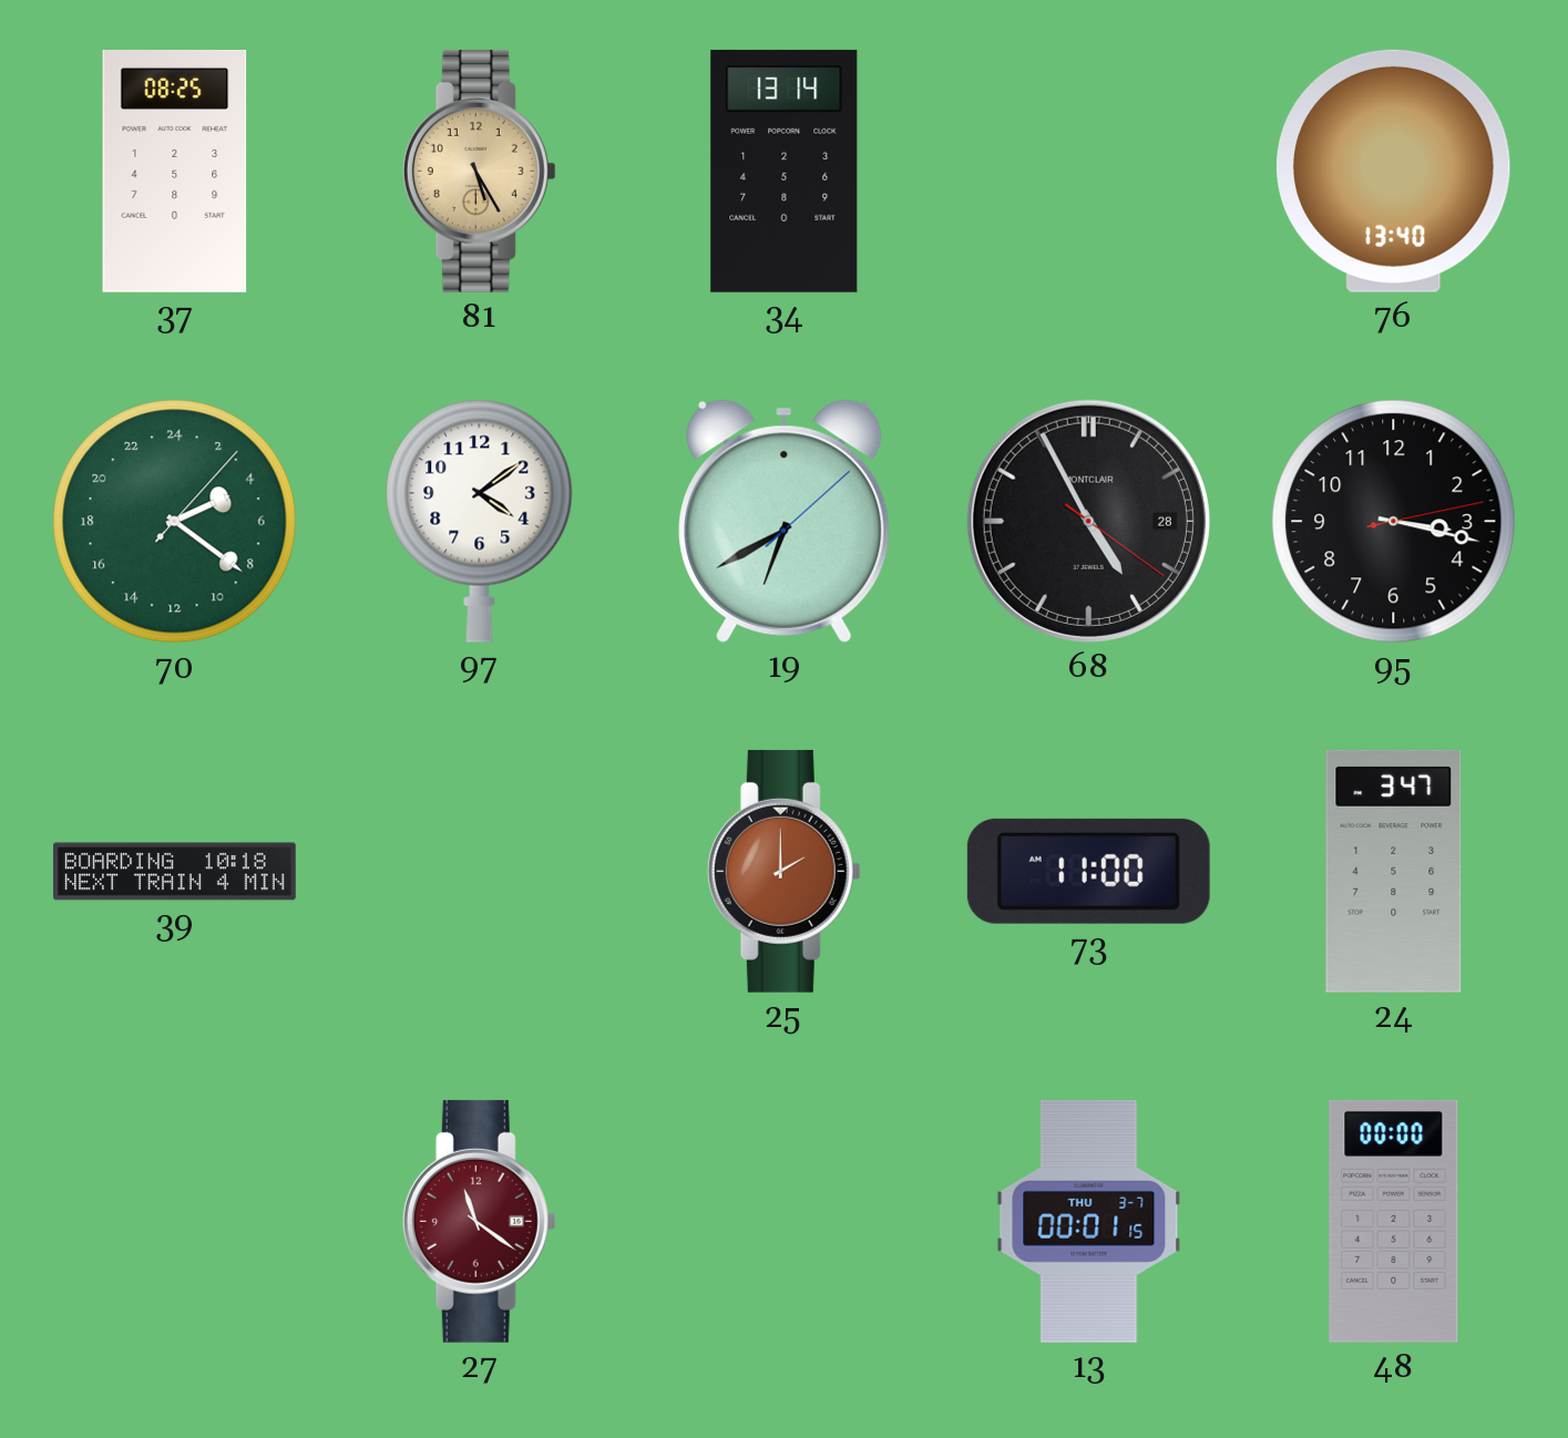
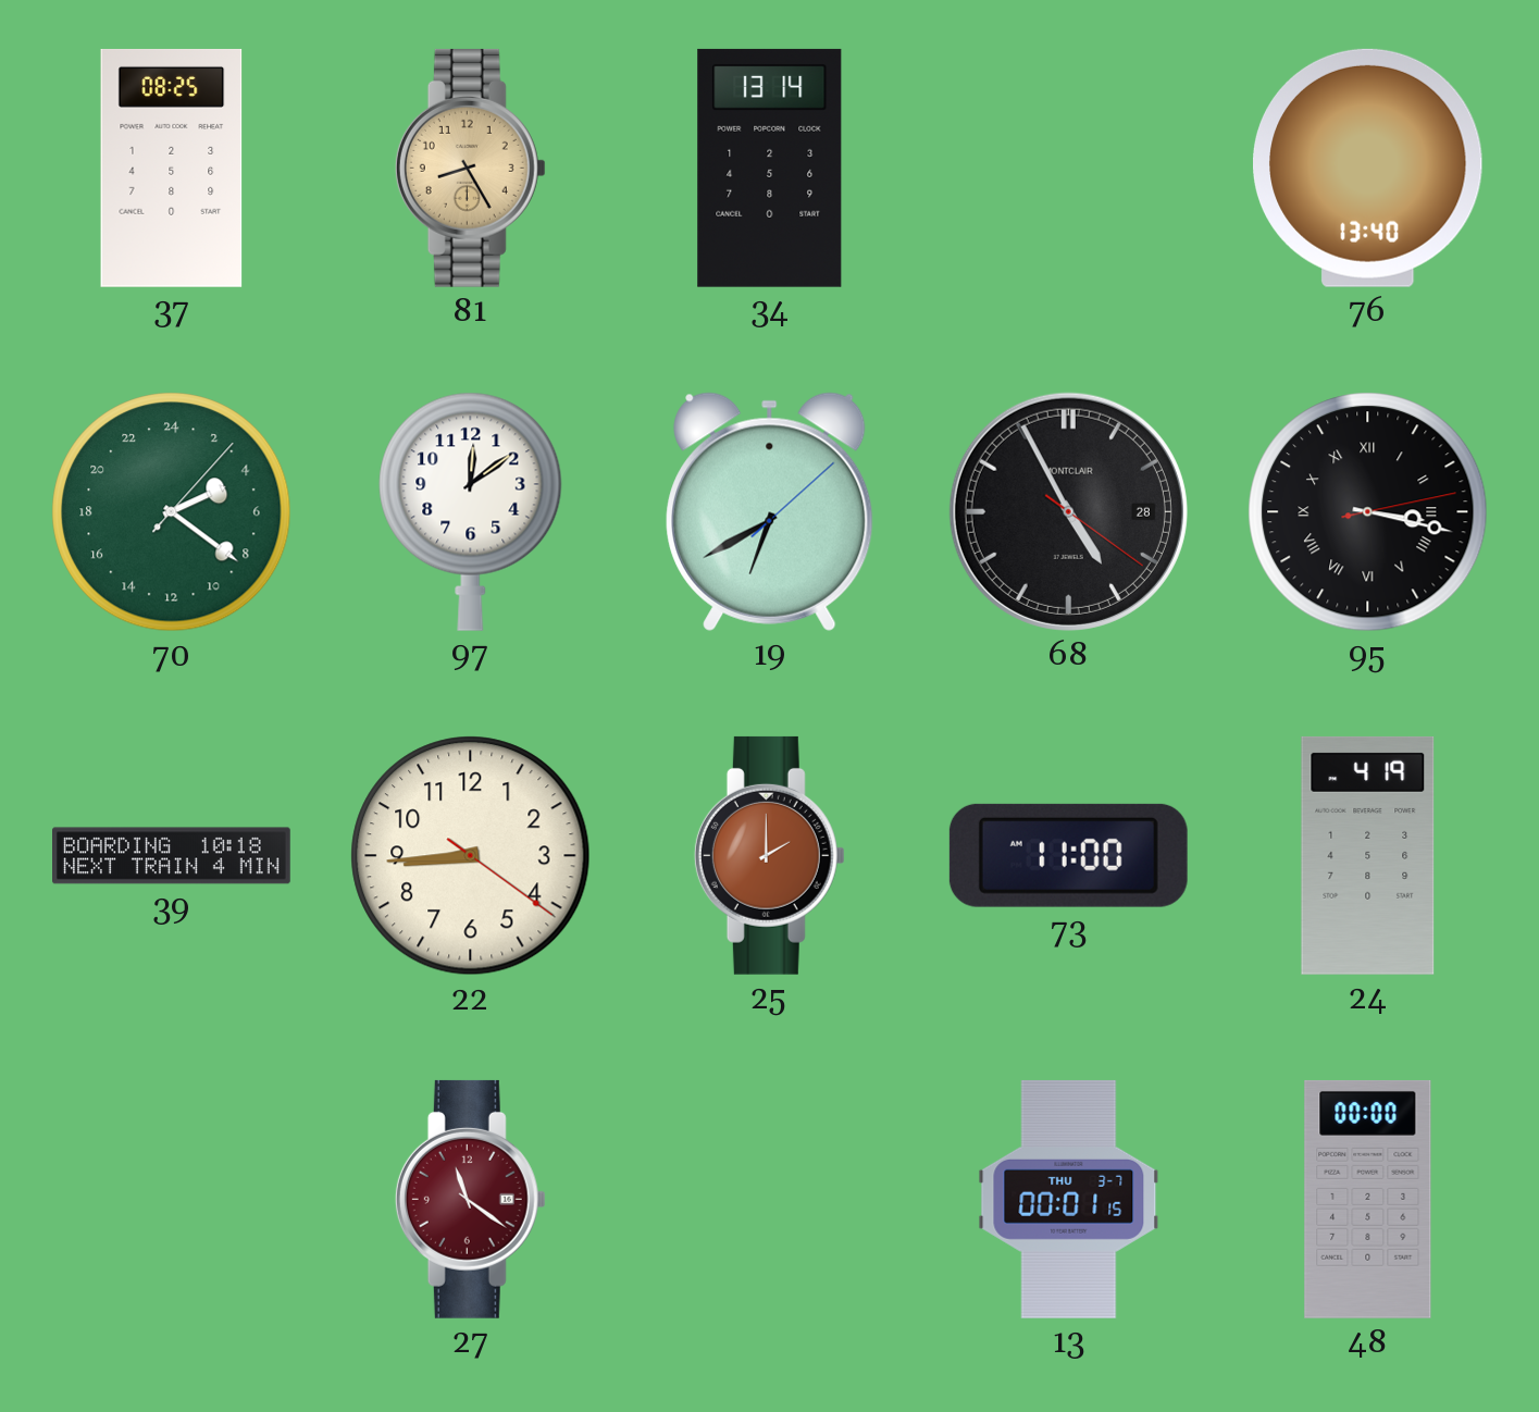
81: 5:25 -> 8:25
97: 4:09 -> 12:09
95 numerals: Arabic -> Roman
22: none -> 8:44
24: 3:47 -> 4:19
